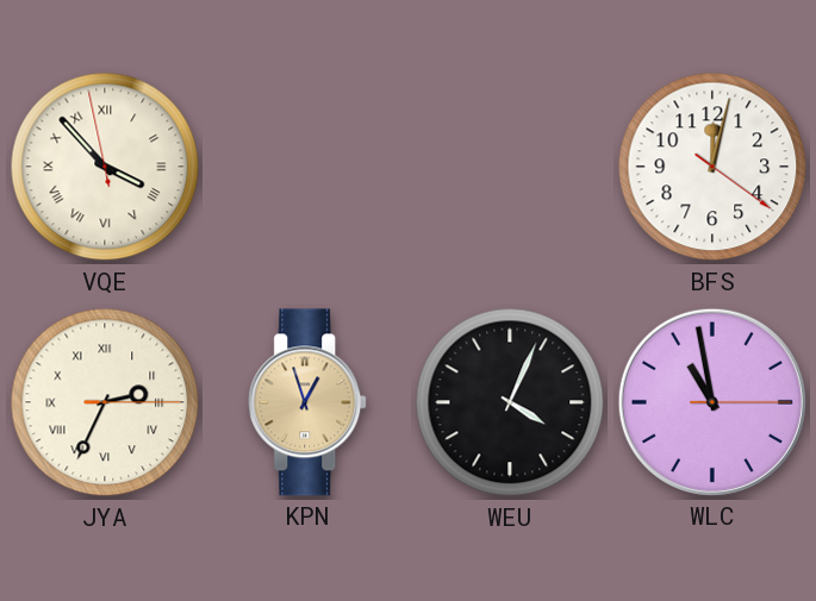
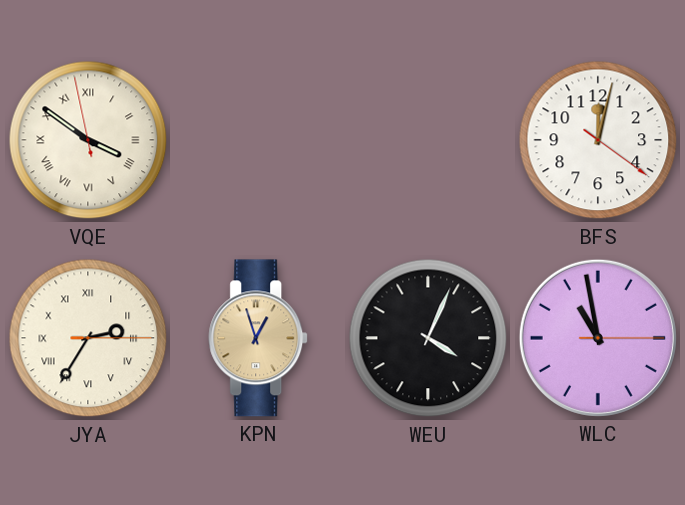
VQE: 3:52 -> 3:50
JYA: 2:34 -> 2:35
